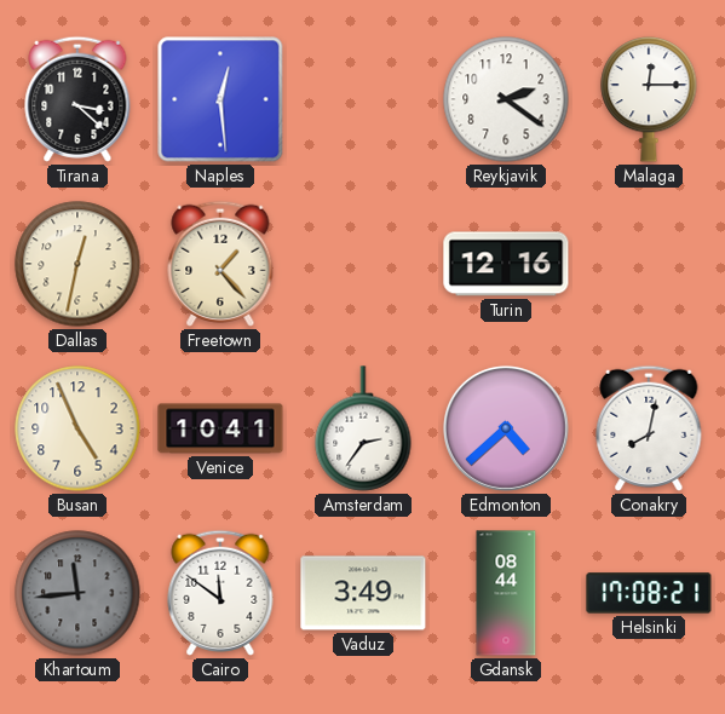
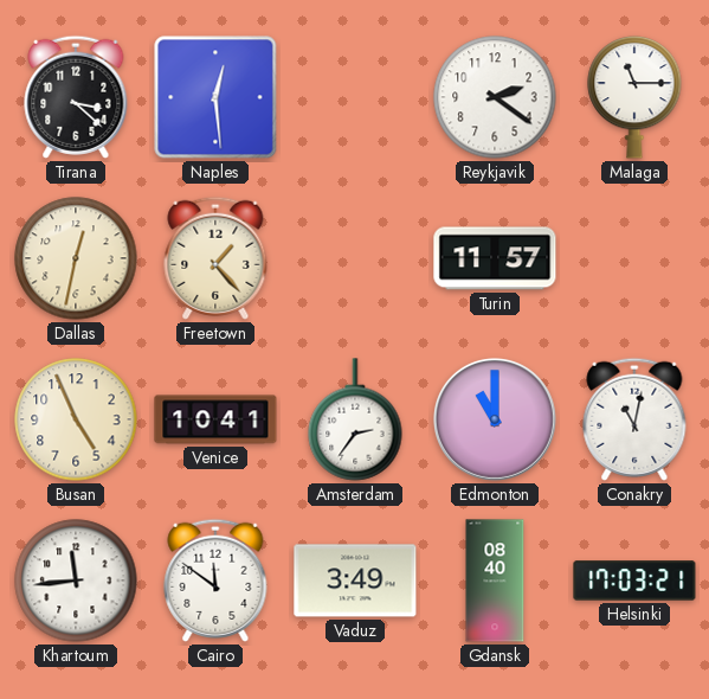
Malaga: 12:15 -> 11:15
Turin: 12:16 -> 11:57
Edmonton: 4:38 -> 11:00
Conakry: 8:02 -> 11:02
Khartoum dial: grey -> white
Gdansk: 08:44 -> 08:40
Helsinki: 17:08 -> 17:03
